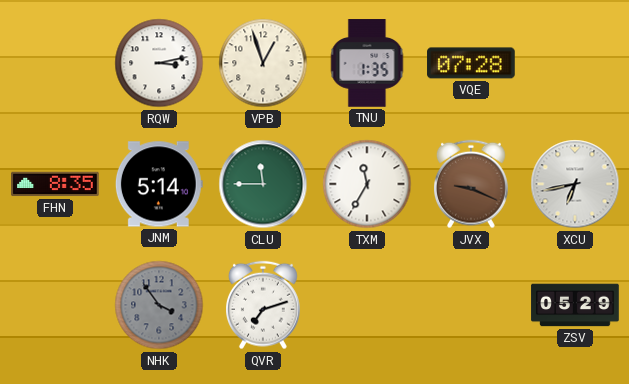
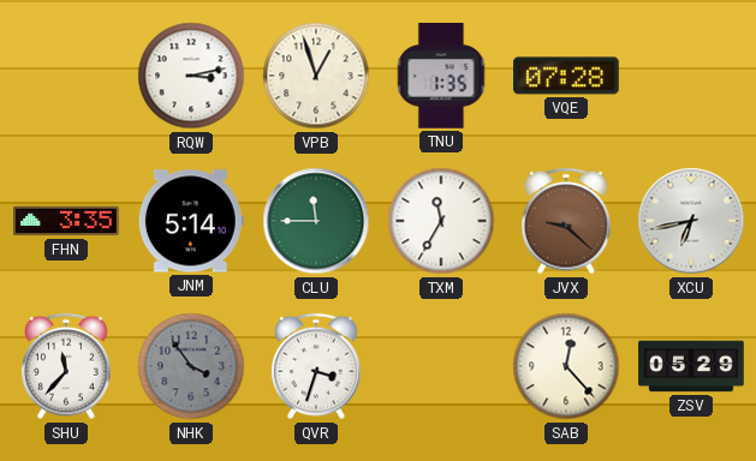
FHN: 8:35 -> 3:35
JVX: 9:19 -> 9:22
SHU: none -> 11:37
QVR: 7:12 -> 3:33
SAB: none -> 12:23
